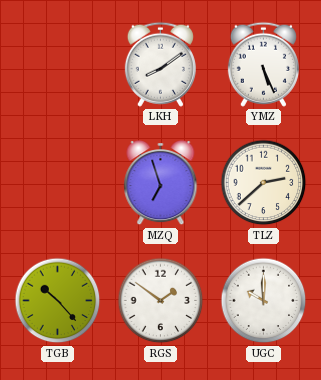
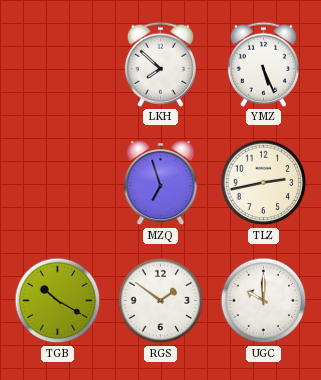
LKH: 8:09 -> 7:52
TLZ: 2:38 -> 2:43
TGB: 10:23 -> 10:20
